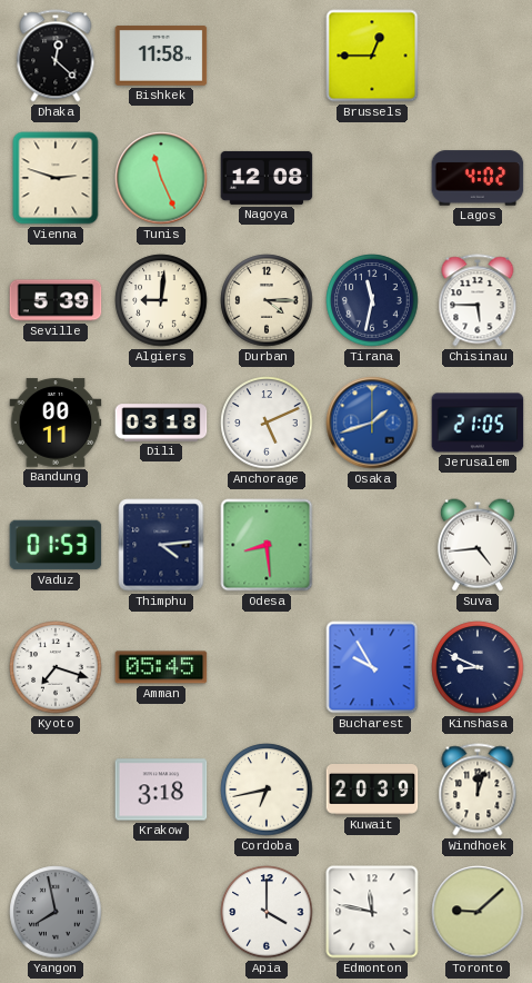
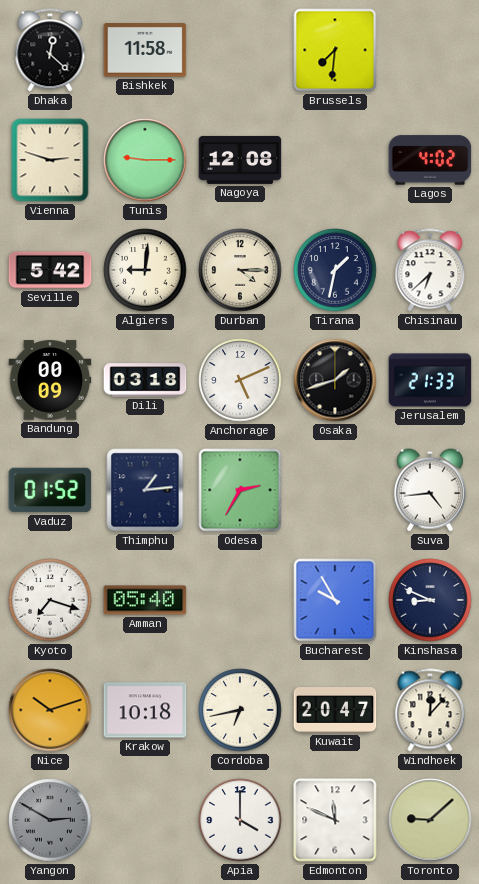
Brussels: 12:45 -> 7:31
Tunis: 11:26 -> 9:15
Seville: 5:39 -> 5:42
Tirana: 11:32 -> 1:32
Chisinau: 5:45 -> 6:38
Bandung: 00:11 -> 00:09
Osaka dial: blue -> black
Jerusalem: 21:05 -> 21:33
Vaduz: 01:53 -> 01:52
Thimphu: 4:14 -> 1:14
Odesa: 8:29 -> 2:35
Amman: 05:45 -> 05:40
Nice: none -> 10:12
Krakow: 3:18 -> 10:18
Kuwait: 20:39 -> 20:47
Windhoek: 12:03 -> 12:07
Yangon: 7:58 -> 2:50
Edmonton: 11:47 -> 11:49
